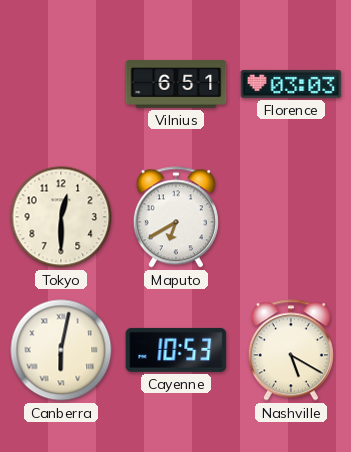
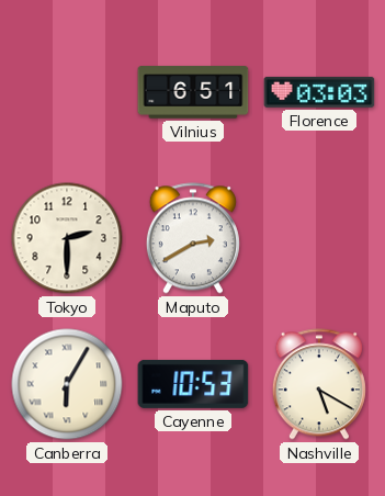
Tokyo: 12:30 -> 2:30
Maputo: 6:40 -> 2:40
Canberra: 6:02 -> 6:05
